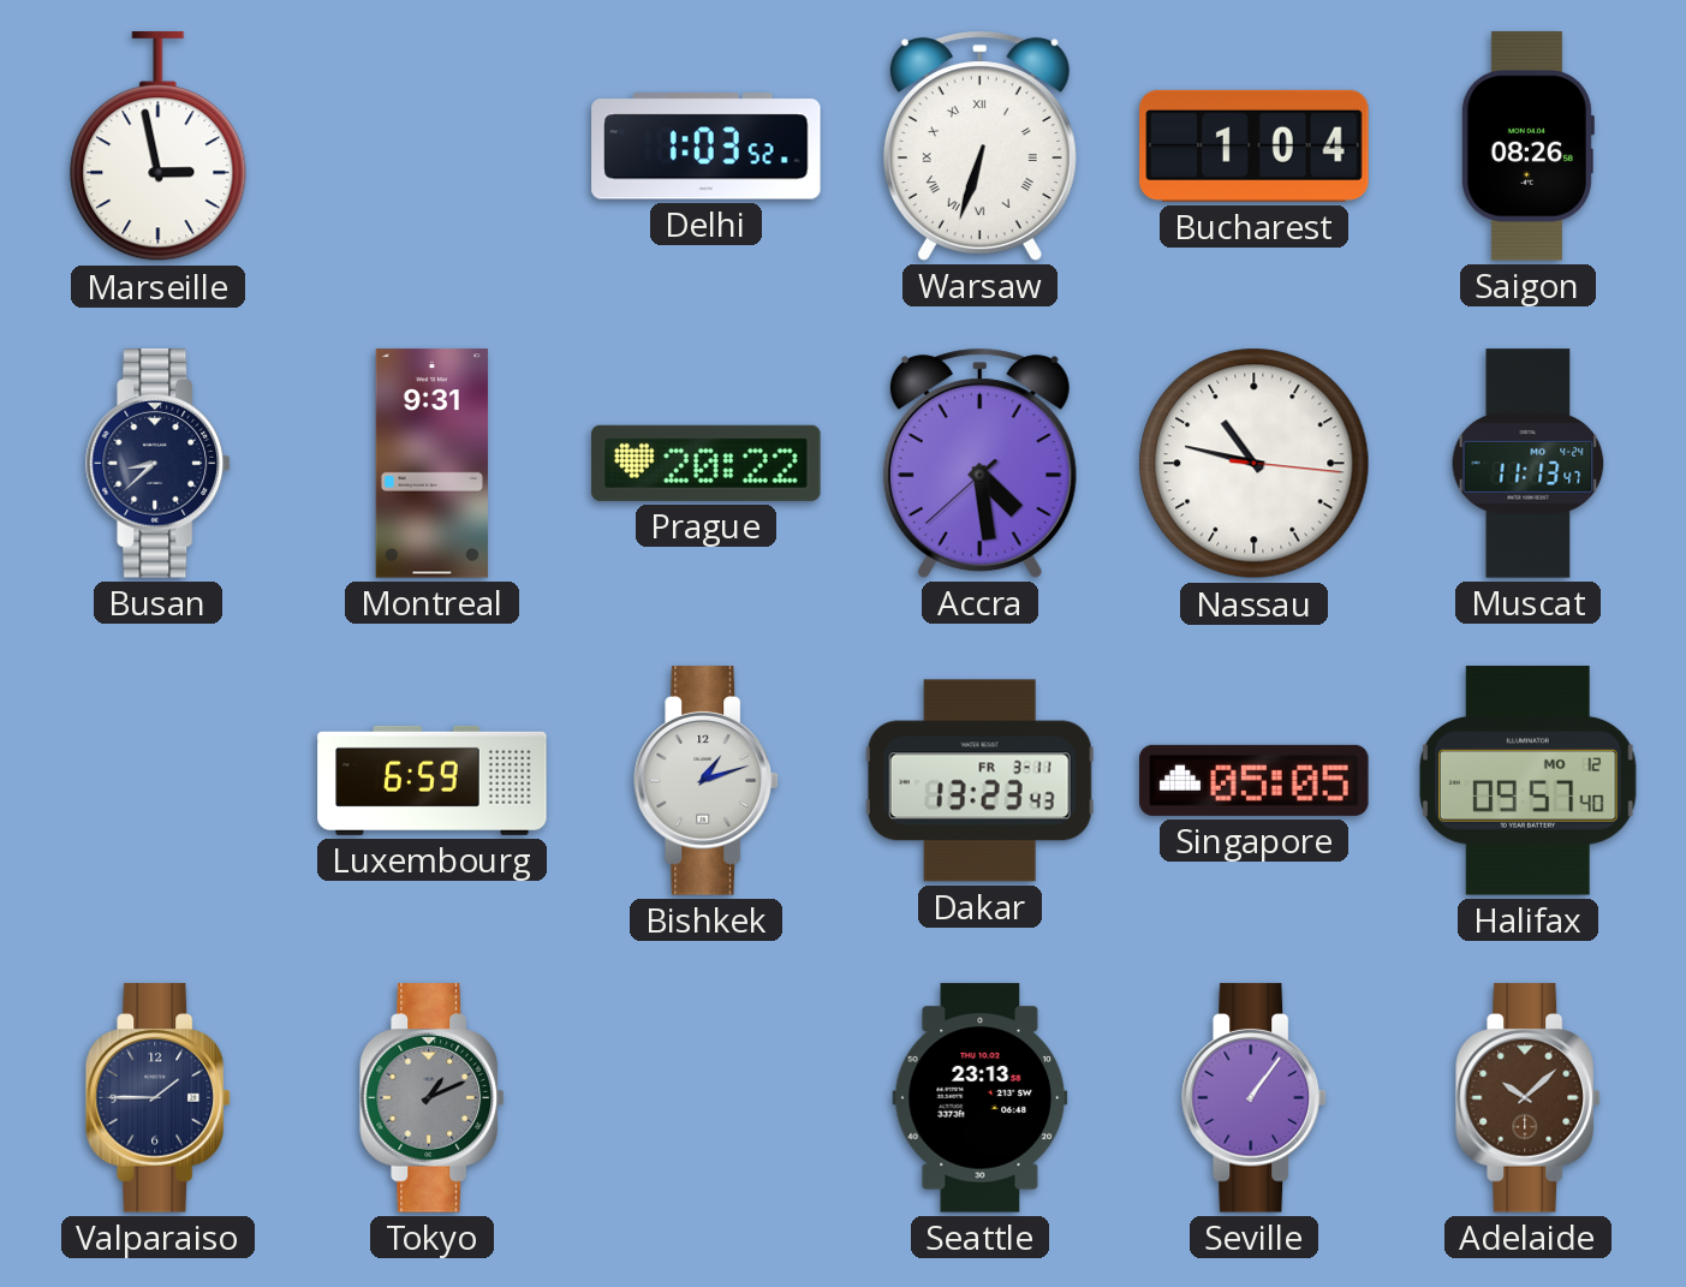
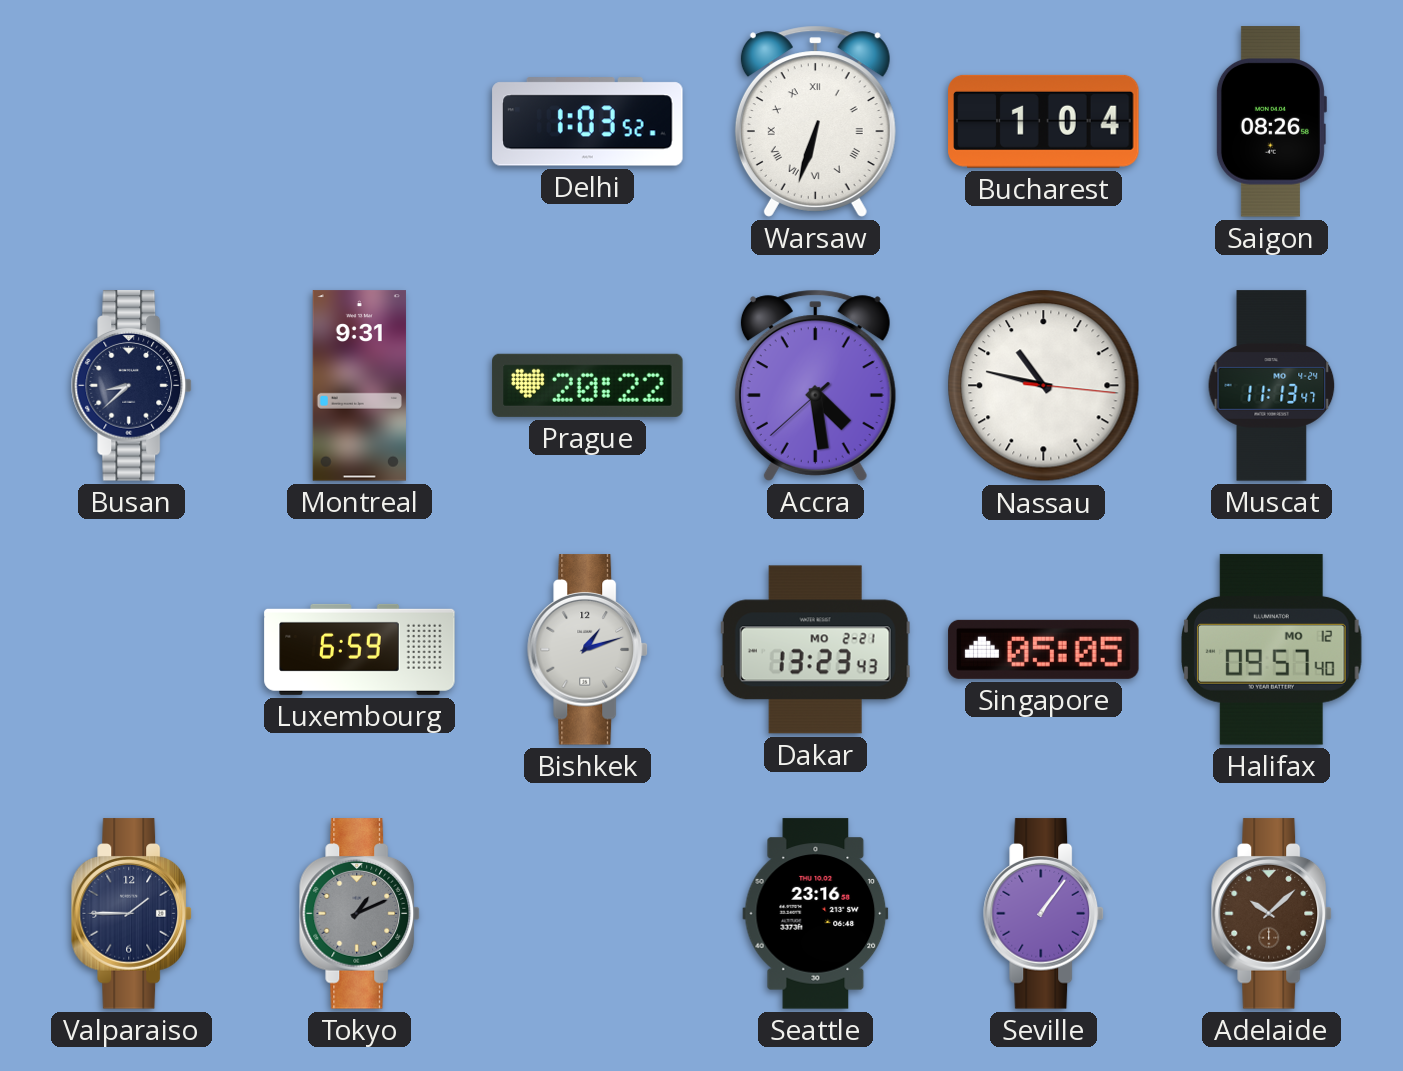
Marseille: 2:58 -> none
Dakar date: FR 3-11 -> MO 2-21
Seattle: 23:13 -> 23:16
